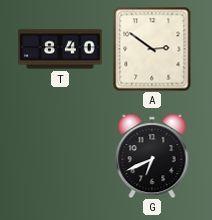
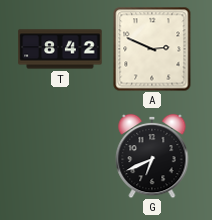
T: 8:40 -> 8:42
A: 2:51 -> 2:49
